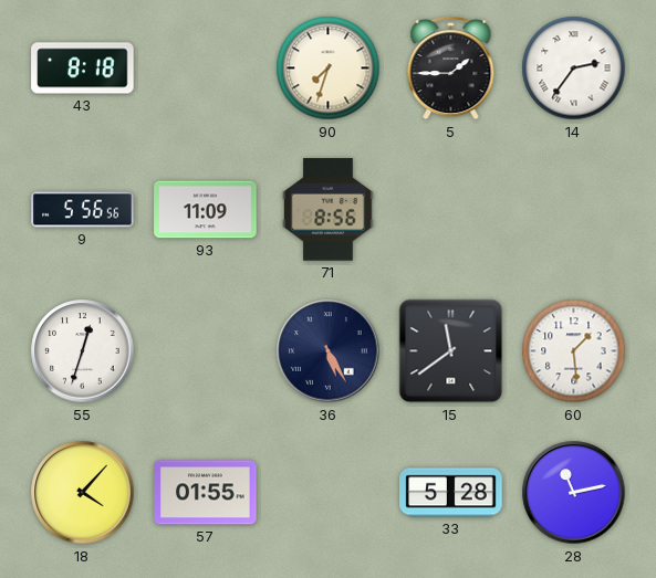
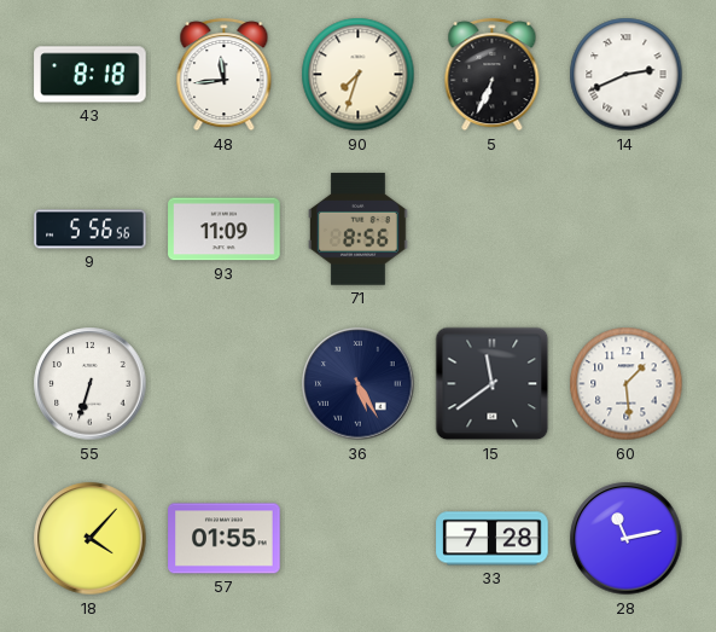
48: none -> 11:44
5: 1:45 -> 6:34
14: 2:36 -> 2:41
55: 12:33 -> 6:33
33: 5:28 -> 7:28
